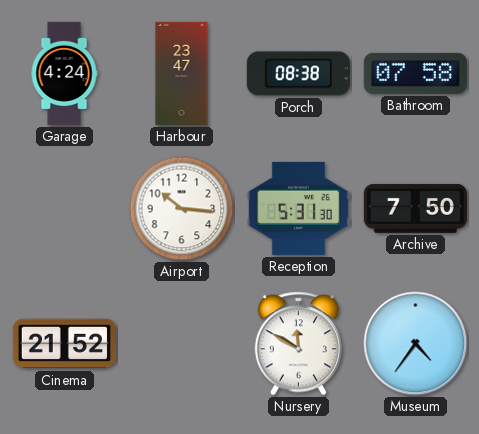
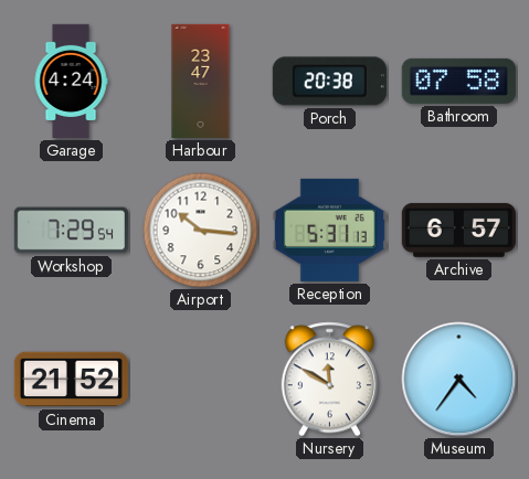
Porch: 08:38 -> 20:38
Workshop: none -> 7:29
Reception: 5:31:30 -> 5:31:13
Archive: 7:50 -> 6:57
